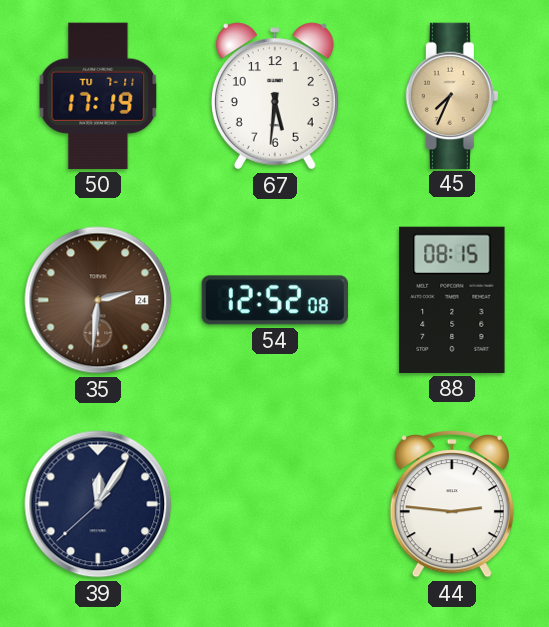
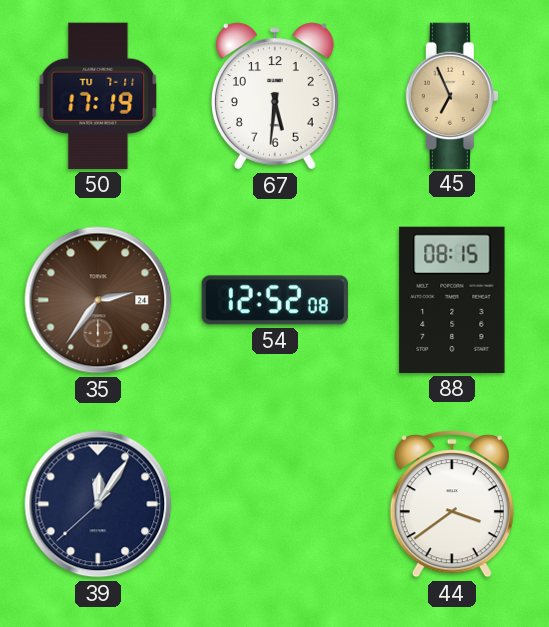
45: 7:34 -> 6:56
35: 2:31 -> 2:36
44: 2:46 -> 3:39
